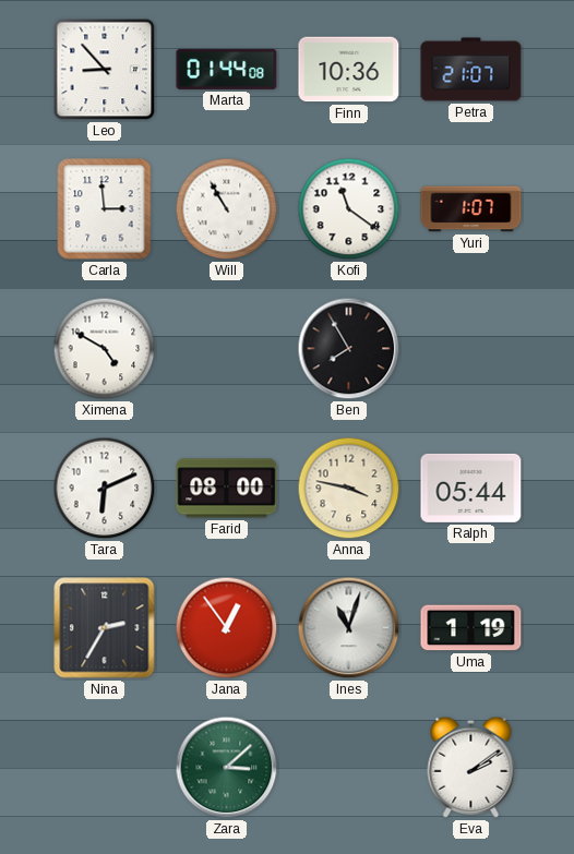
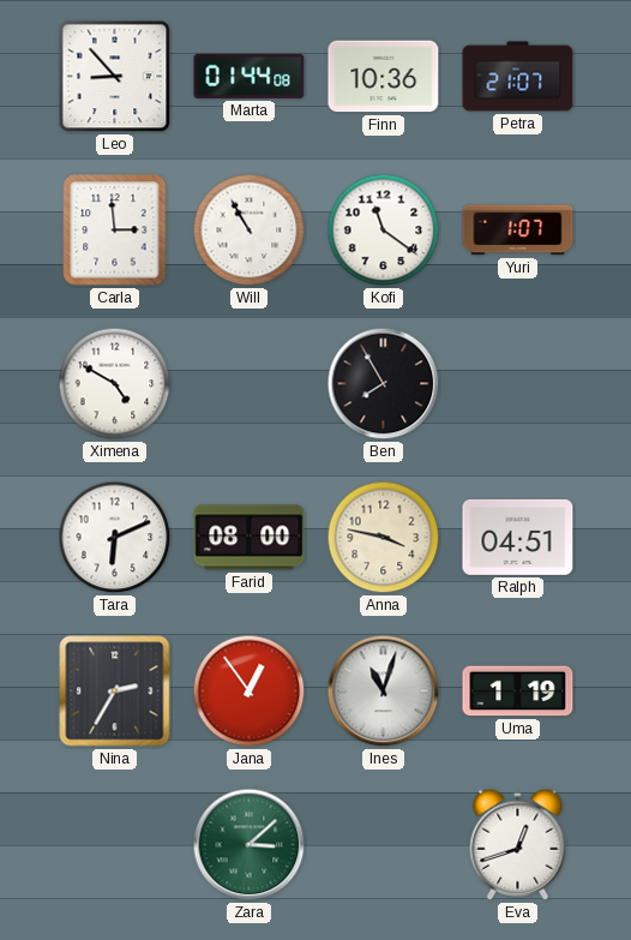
Ralph: 05:44 -> 04:51
Eva: 2:09 -> 12:42
